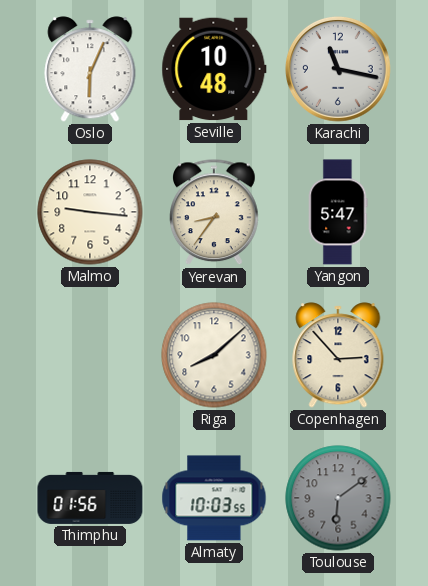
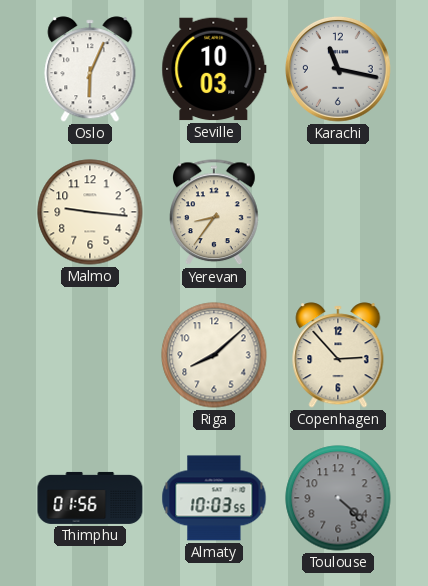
Seville: 10:48 -> 10:03
Yangon: 5:47 -> none
Toulouse: 6:09 -> 4:22
